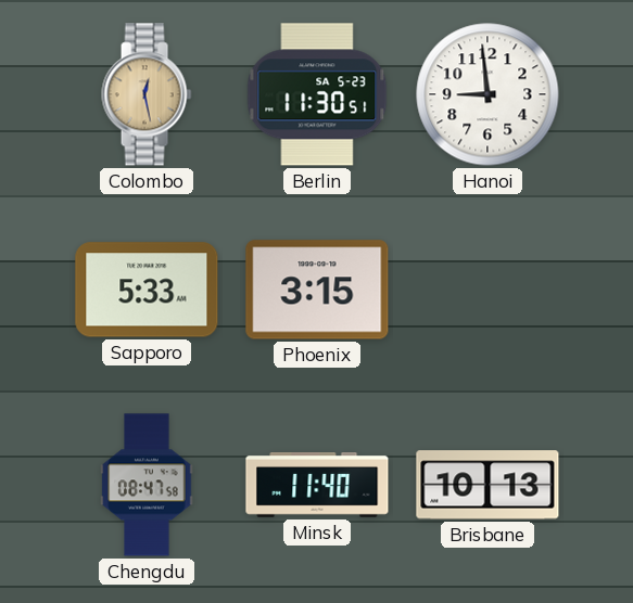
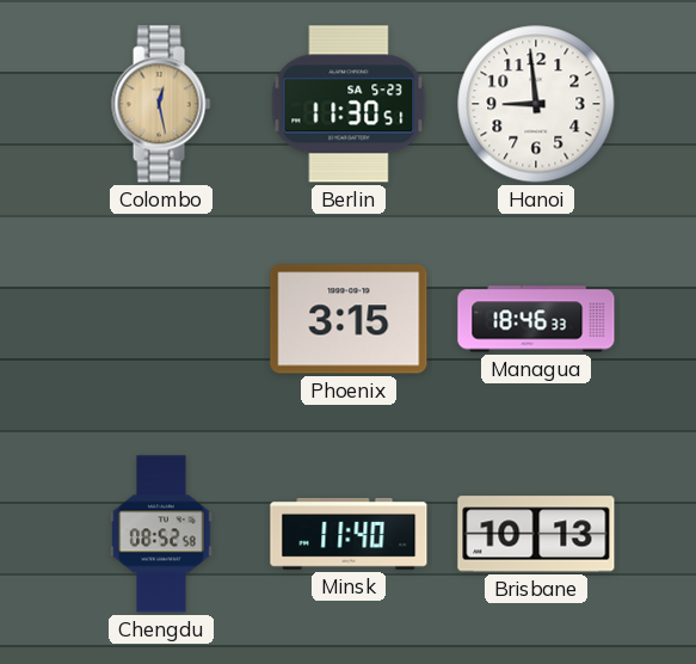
Sapporo: 5:33 -> none
Managua: none -> 18:46
Chengdu: 08:47 -> 08:52
